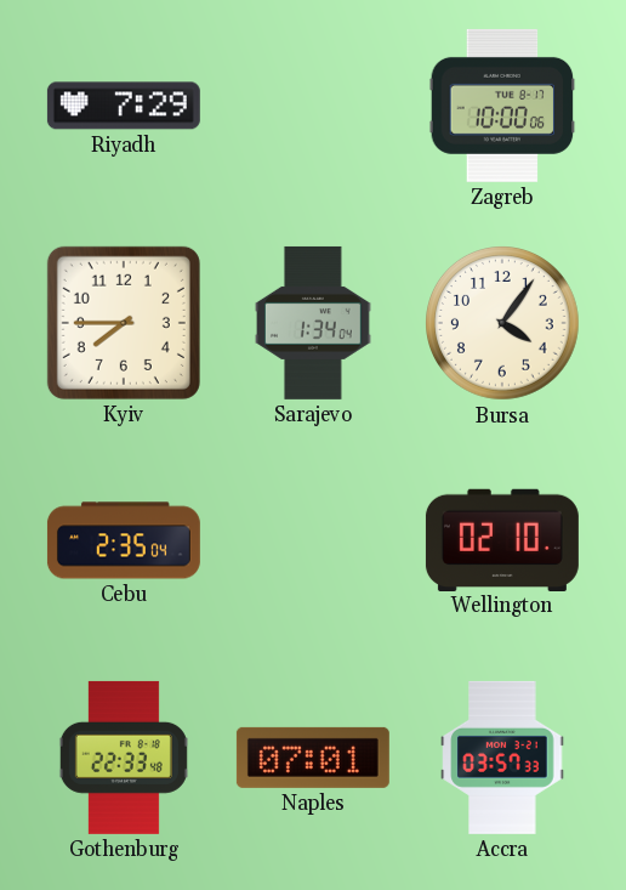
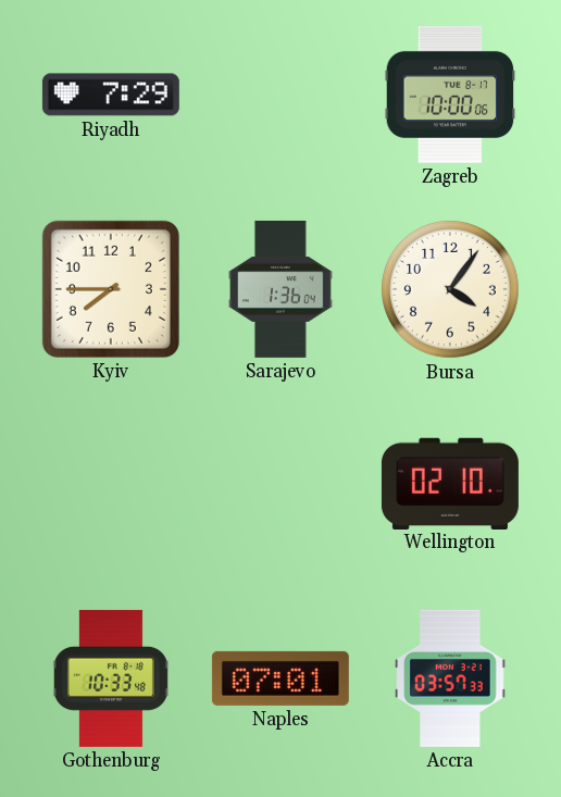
Sarajevo: 1:34 -> 1:36
Cebu: 2:35 -> none
Gothenburg: 22:33 -> 10:33
